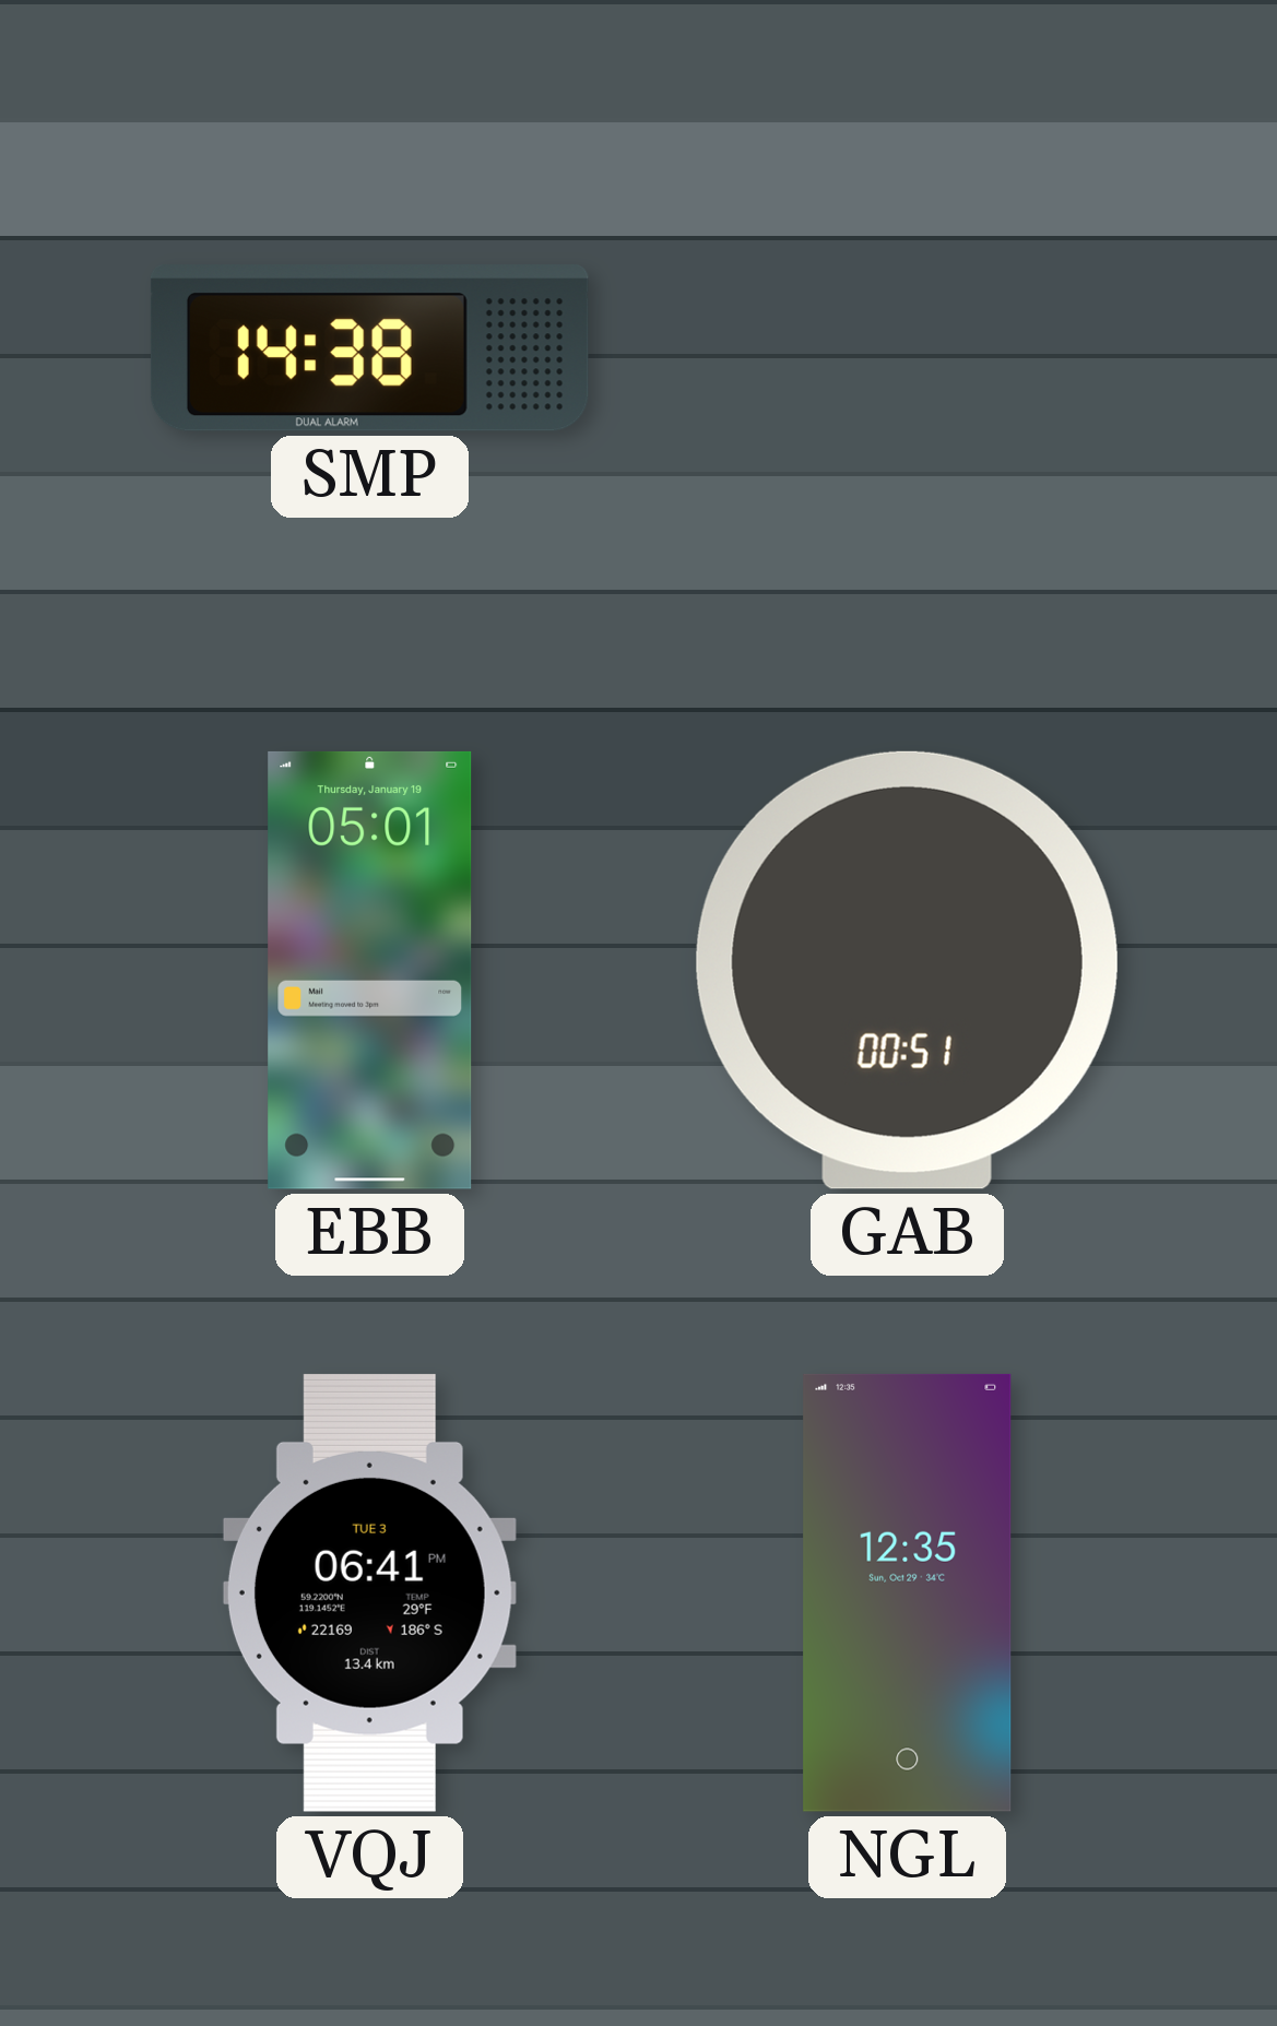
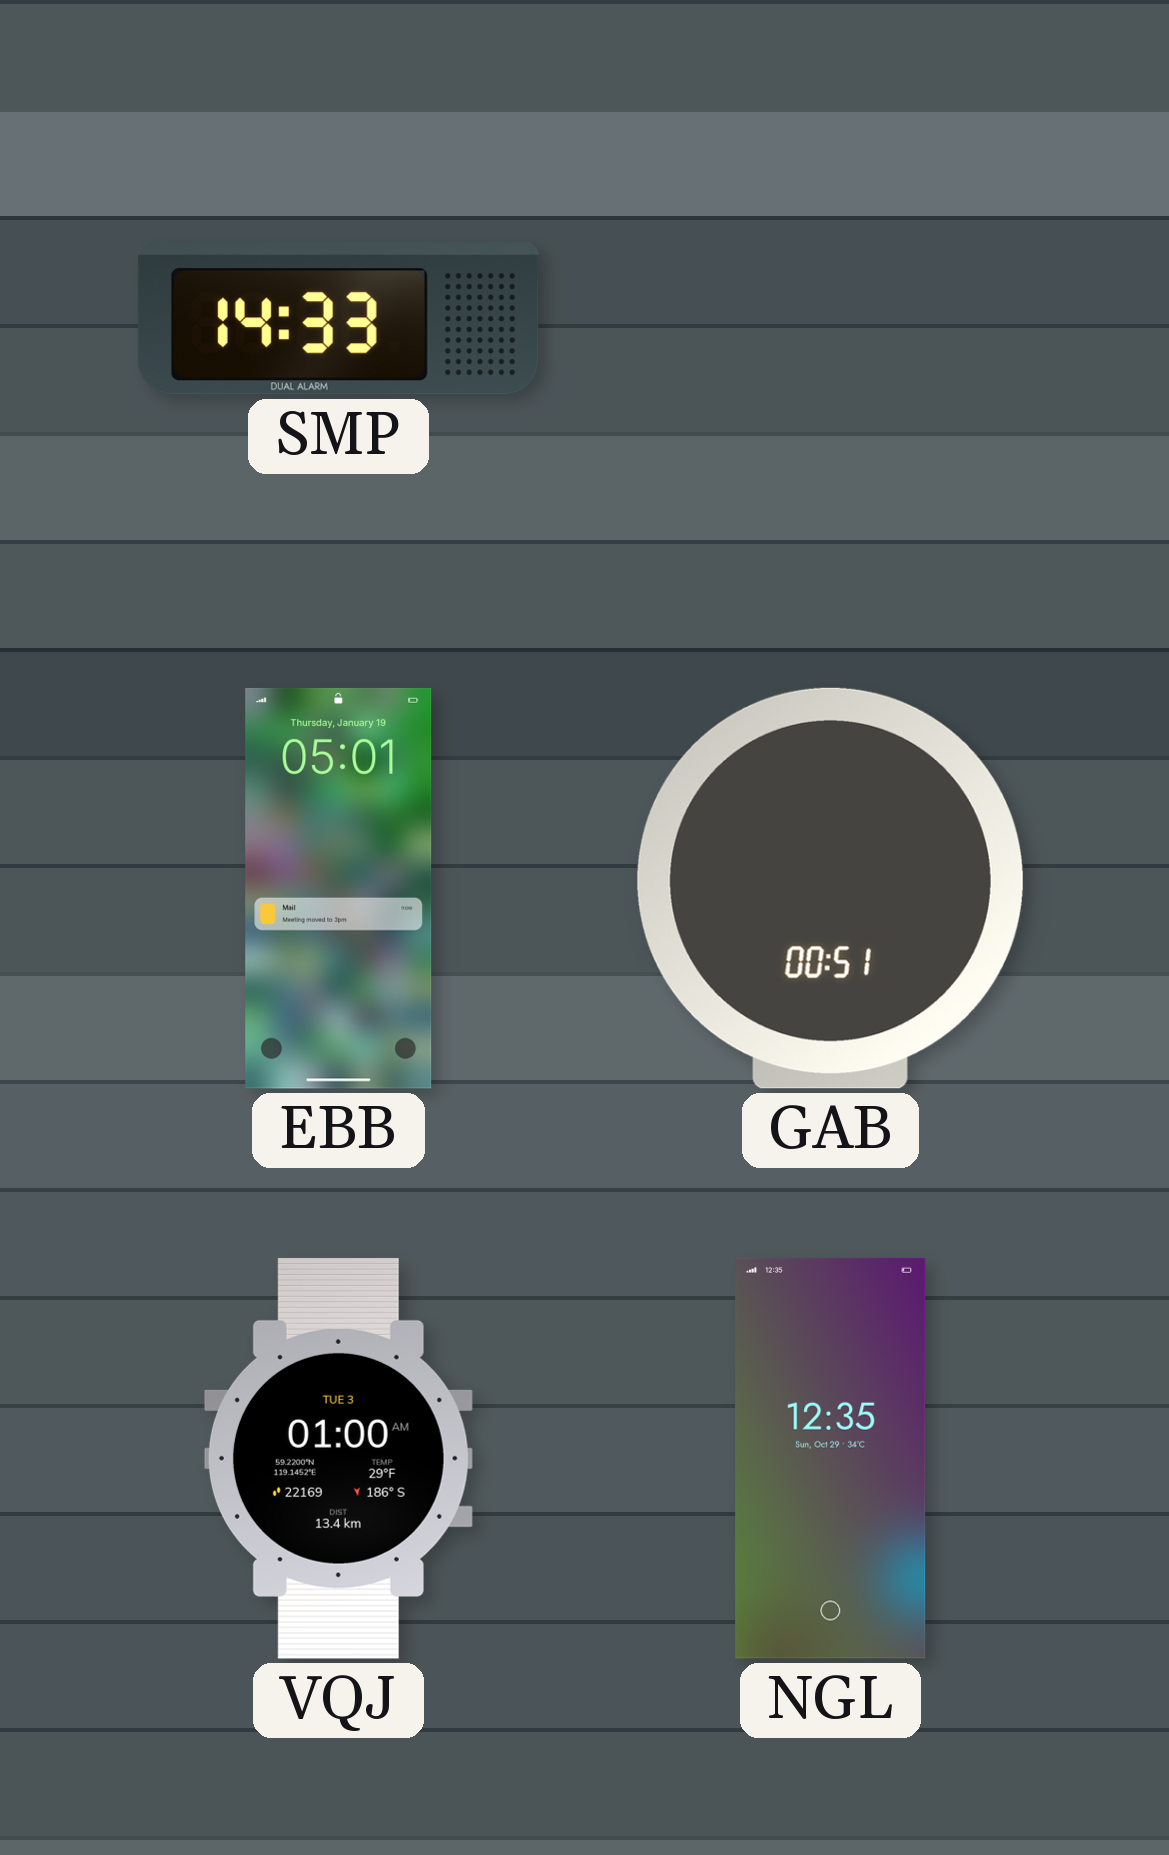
SMP: 14:38 -> 14:33
VQJ: 06:41 -> 01:00
